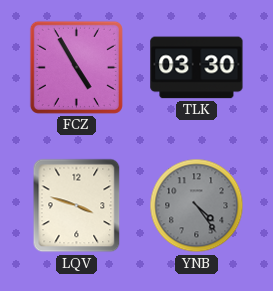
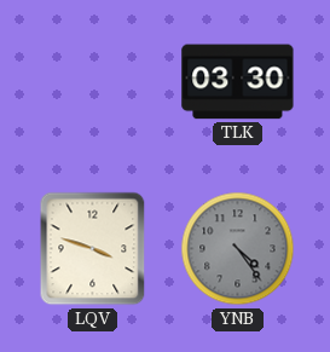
FCZ: 4:55 -> none
